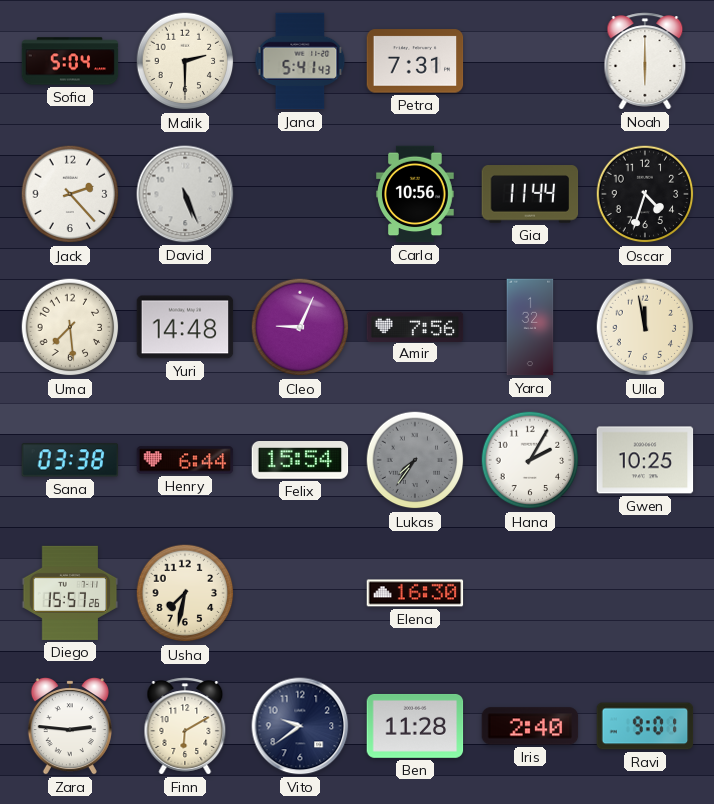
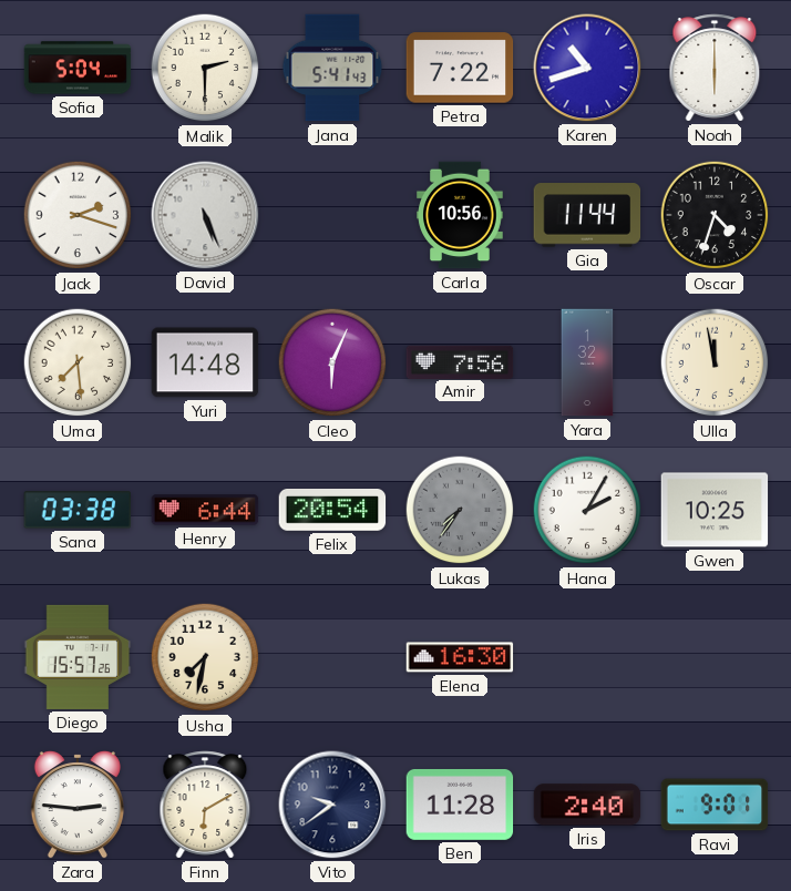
Petra: 7:31 -> 7:22
Karen: none -> 10:42
Jack: 2:23 -> 2:18
Cleo: 9:04 -> 6:04
Felix: 15:54 -> 20:54
